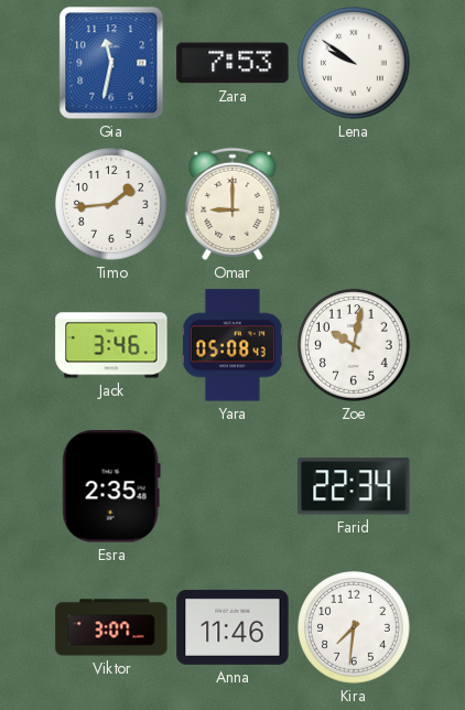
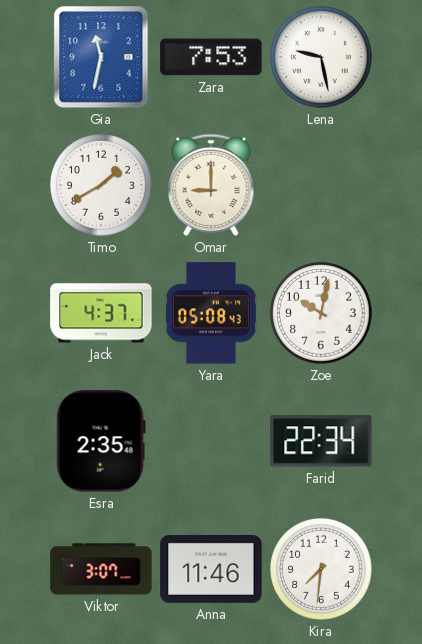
Lena: 9:51 -> 9:28
Timo: 1:44 -> 1:40
Jack: 3:46 -> 4:37
